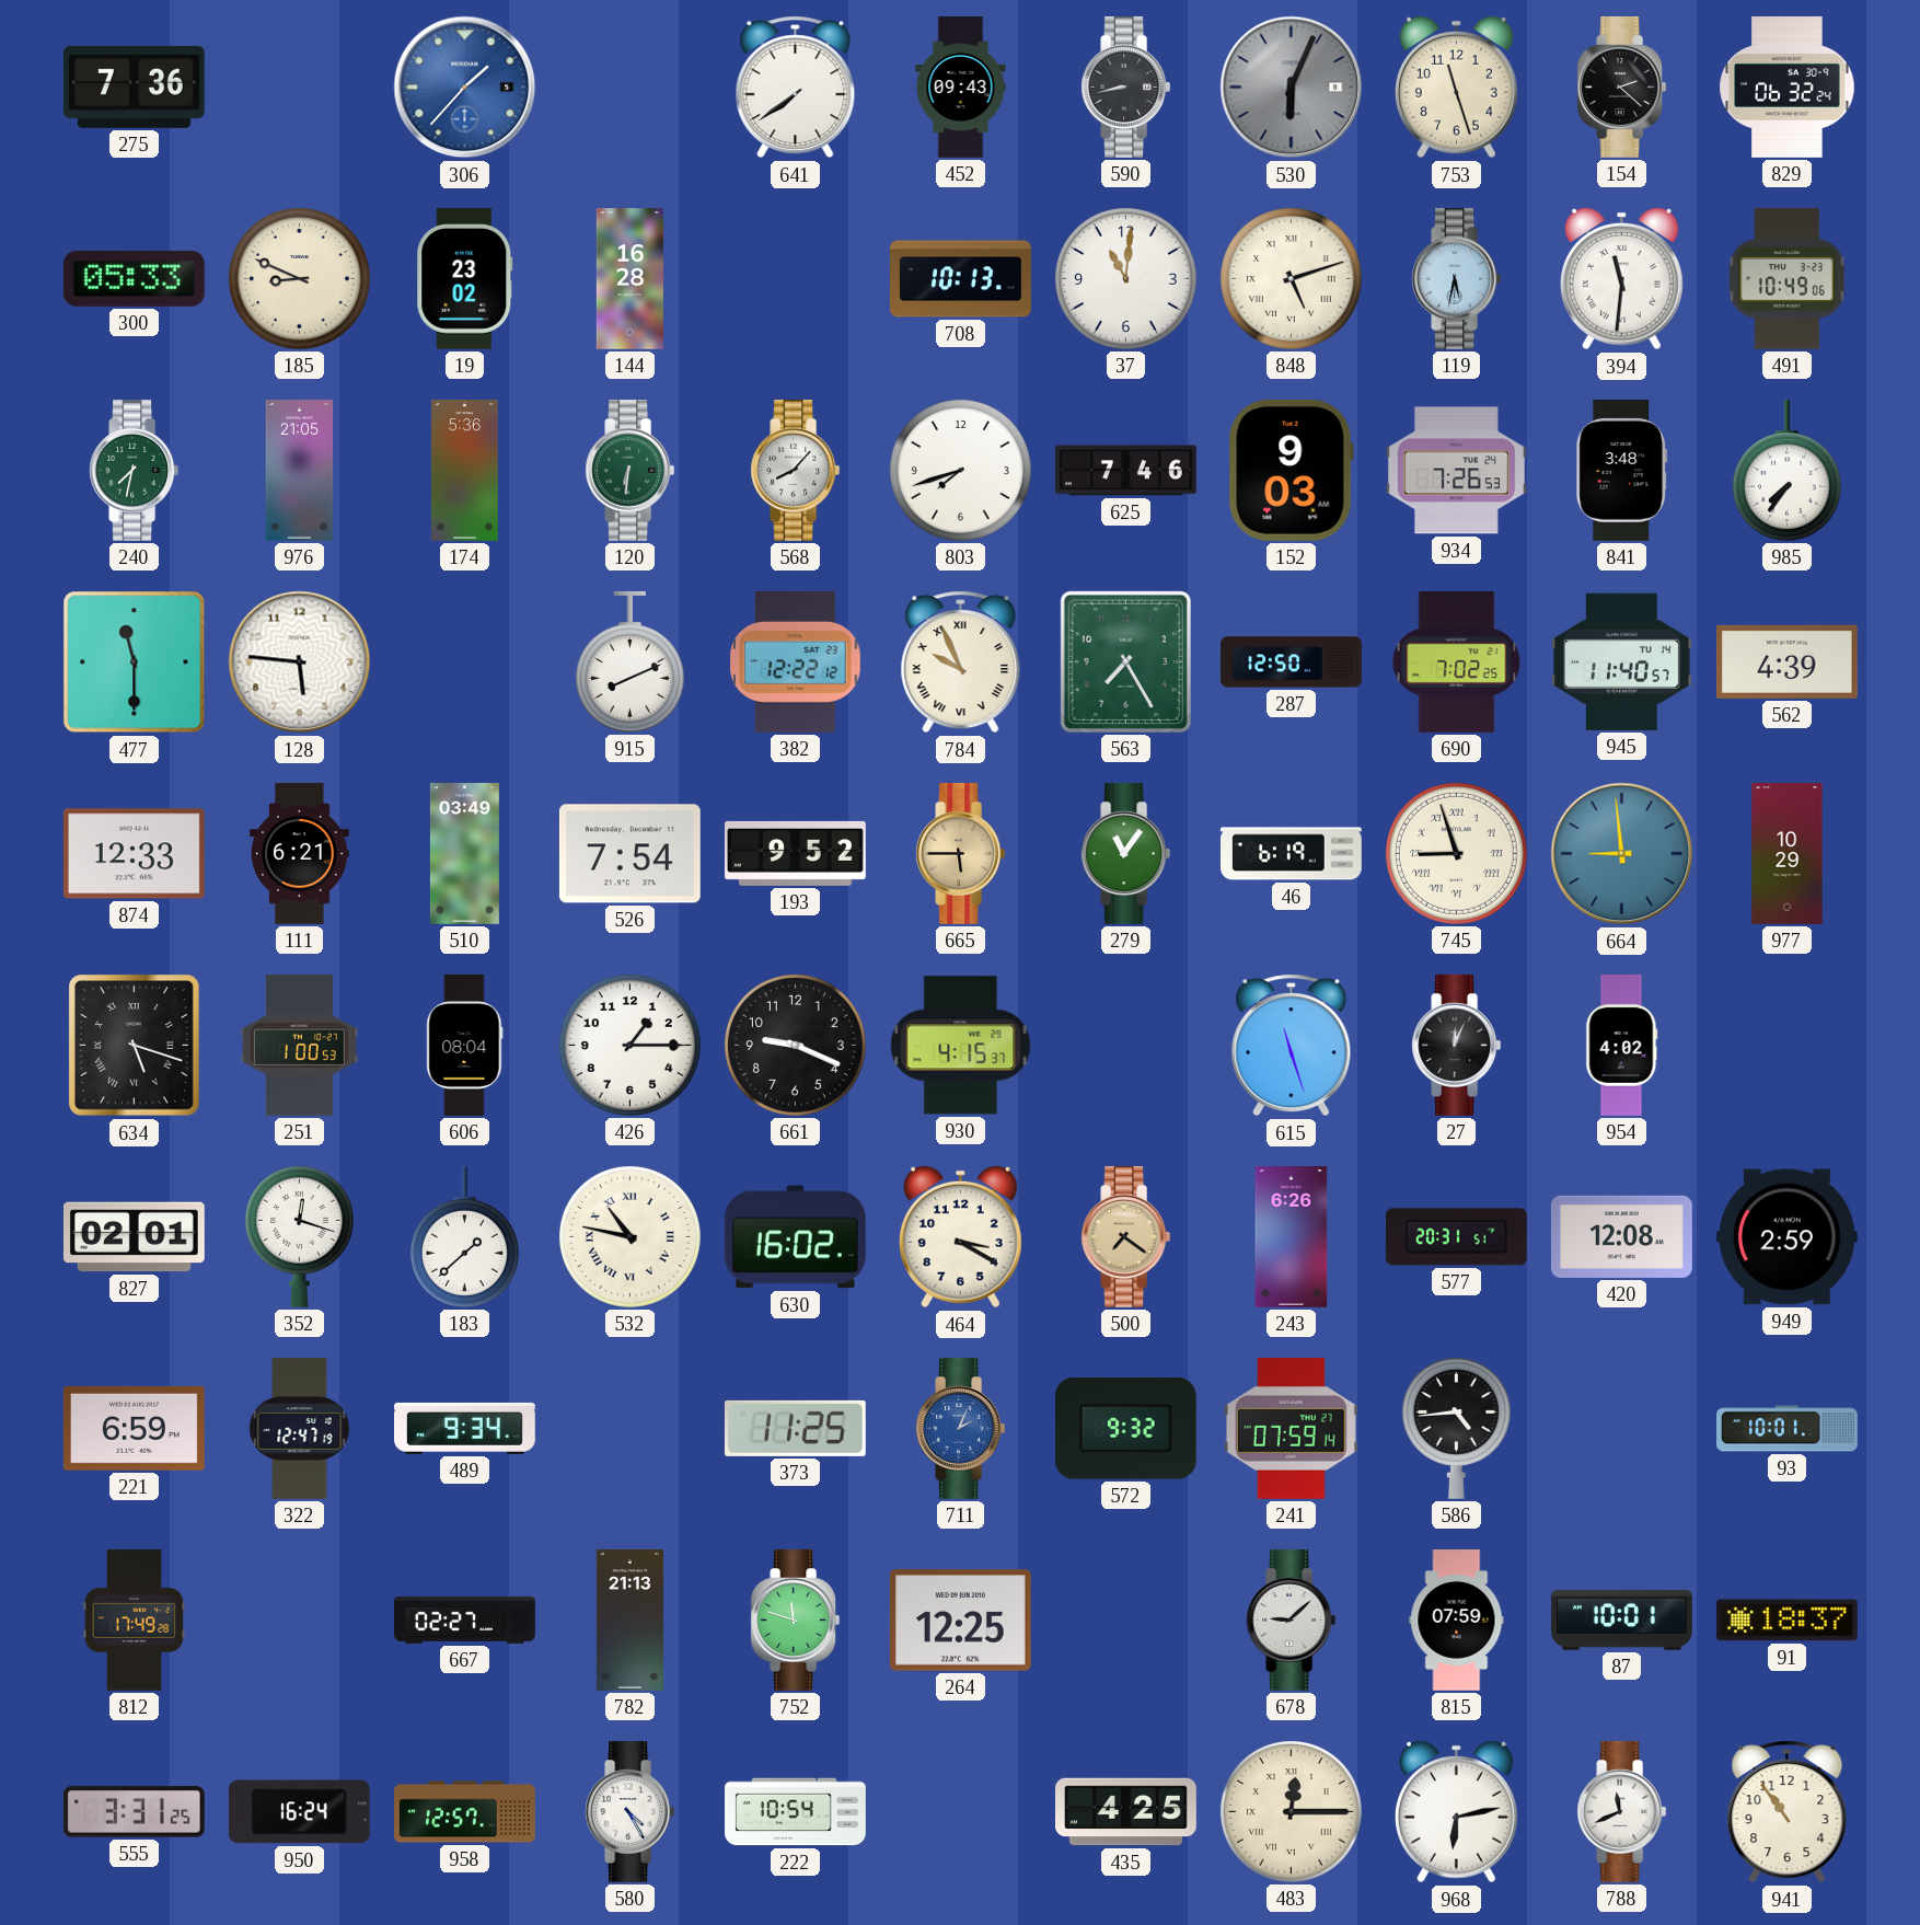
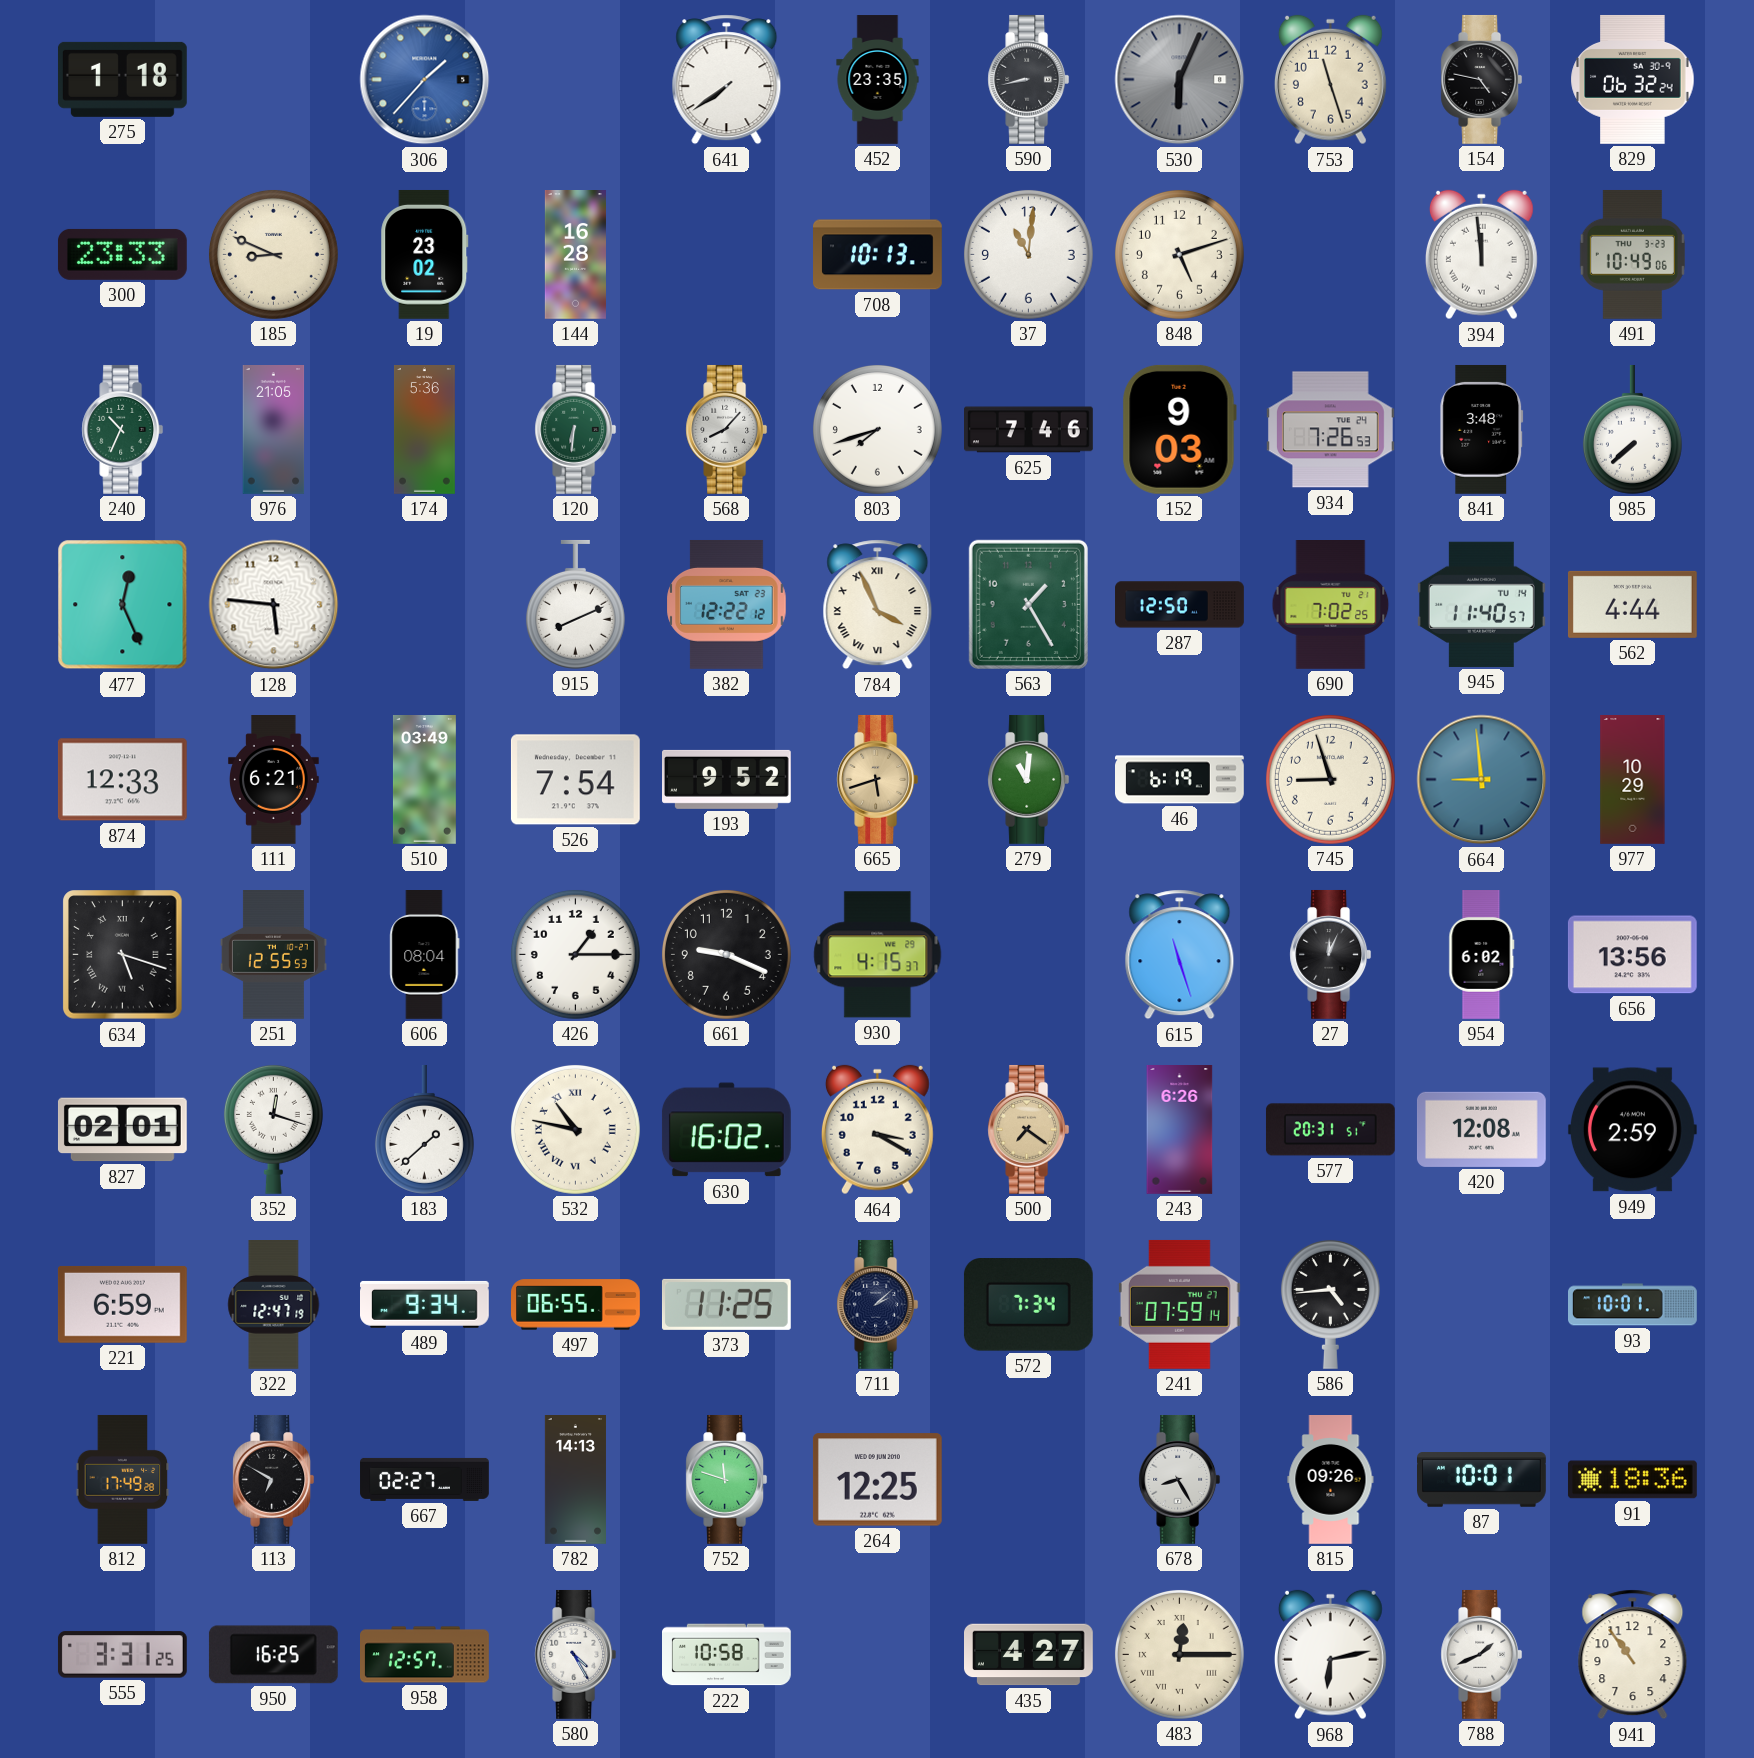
275: 7:36 -> 1:18
452: 09:43 -> 23:35
154: 2:22 -> 4:47
300: 05:33 -> 23:33
848 numerals: Roman -> Arabic
119: 5:32 -> none
394: 11:31 -> 11:59
240: 7:32 -> 10:34
985: 7:36 -> 7:38
477: 11:30 -> 12:26
784: 9:56 -> 3:56
563: 7:25 -> 1:25
562: 4:39 -> 4:44
665: 5:45 -> 5:42
279: 11:06 -> 11:01
745 numerals: Roman -> Arabic
251: 1:00 -> 12:55
954: 4:02 -> 6:02
656: none -> 13:56
497: none -> 06:55
711: 2:04 -> 2:08
711 dial: blue -> navy
572: 9:32 -> 7:34
113: none -> 6:50
782: 21:13 -> 14:13
678: 9:08 -> 8:25
815: 07:59 -> 09:26
91: 18:37 -> 18:36
950: 16:24 -> 16:25
222: 10:54 -> 10:58
435: 4:25 -> 4:27
788: 11:41 -> 1:41
